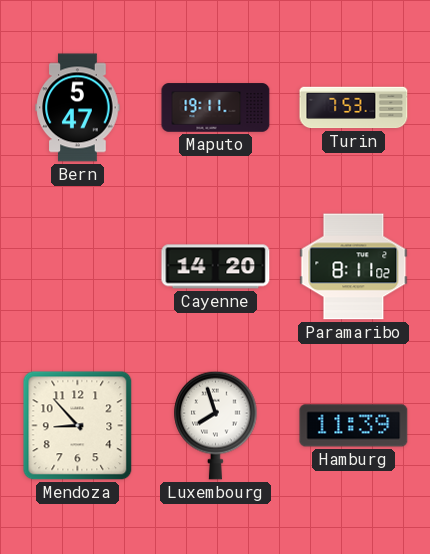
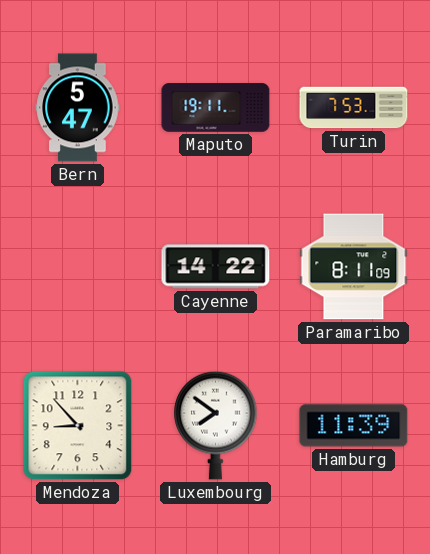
Cayenne: 14:20 -> 14:22
Paramaribo: 8:11:02 -> 8:11:09
Luxembourg: 7:57 -> 7:51
